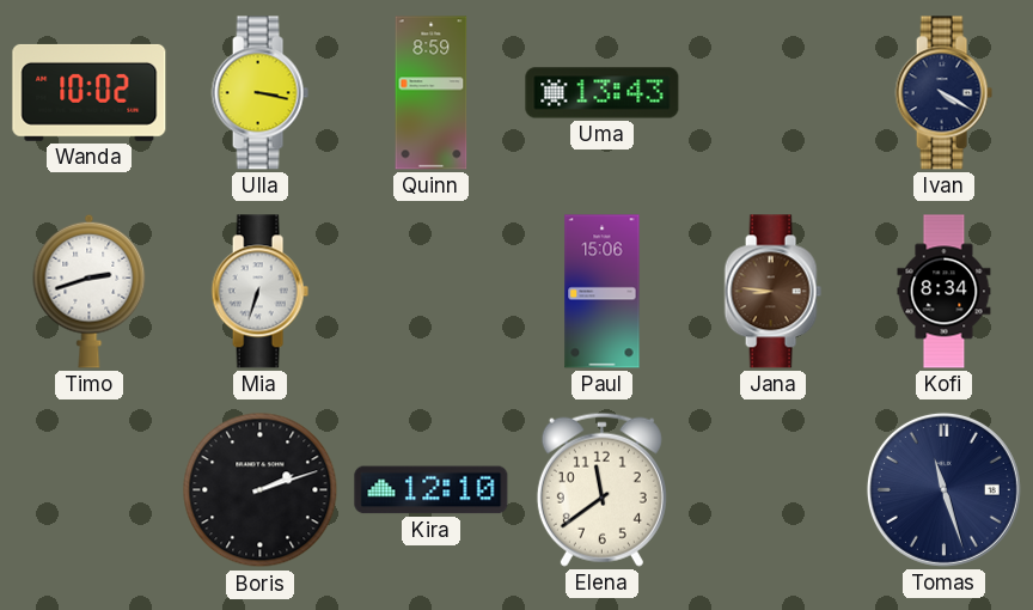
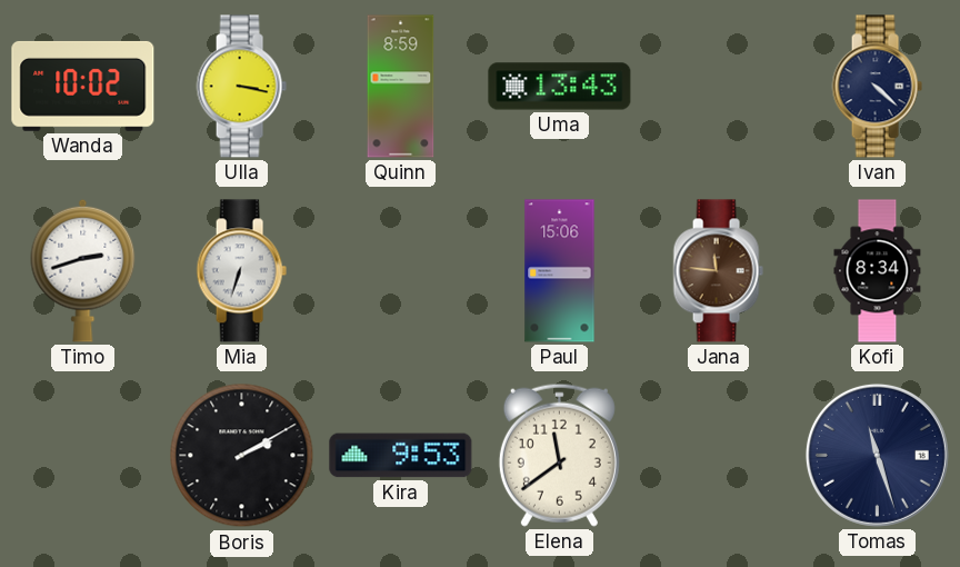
Ivan: 4:20 -> 4:22
Jana: 8:46 -> 11:46
Boris: 2:12 -> 2:10
Kira: 12:10 -> 9:53
